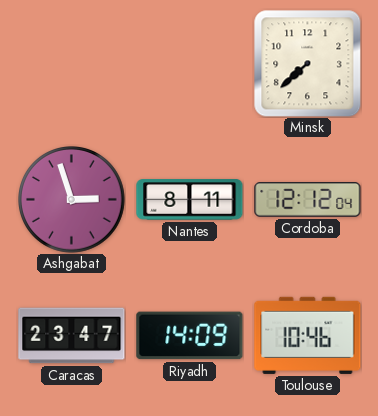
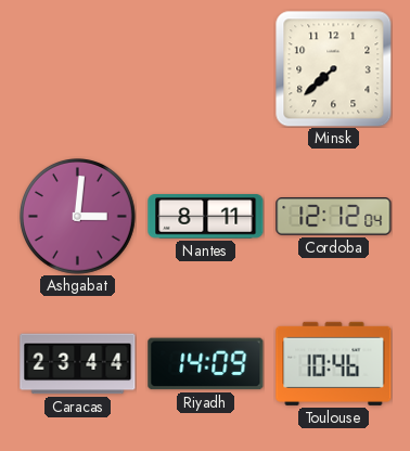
Ashgabat: 2:57 -> 3:01
Caracas: 23:47 -> 23:44
